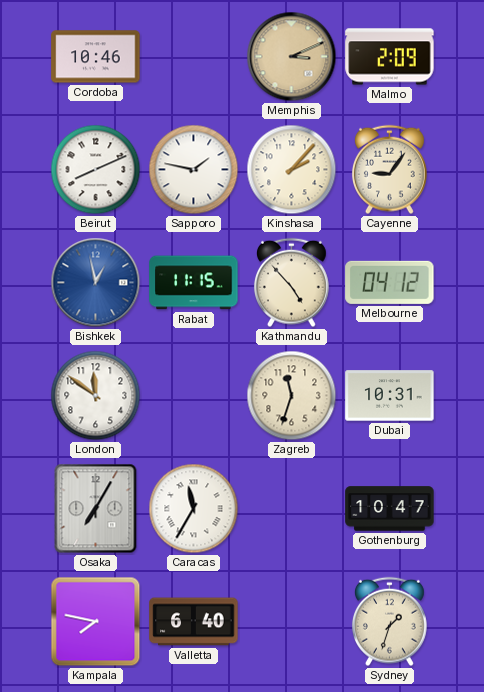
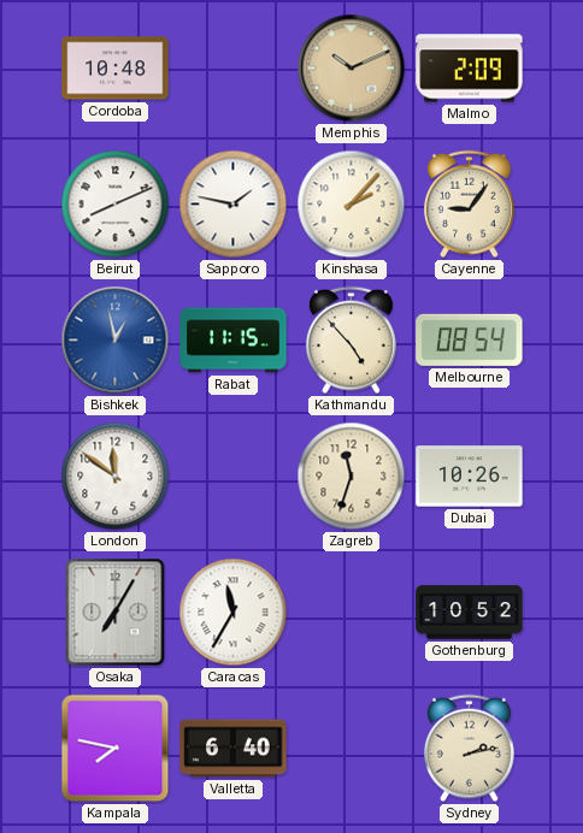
Cordoba: 10:46 -> 10:48
Memphis: 3:11 -> 10:11
Melbourne: 04:12 -> 08:54
Dubai: 10:31 -> 10:26
Gothenburg: 10:47 -> 10:52
Sydney: 1:33 -> 2:13
